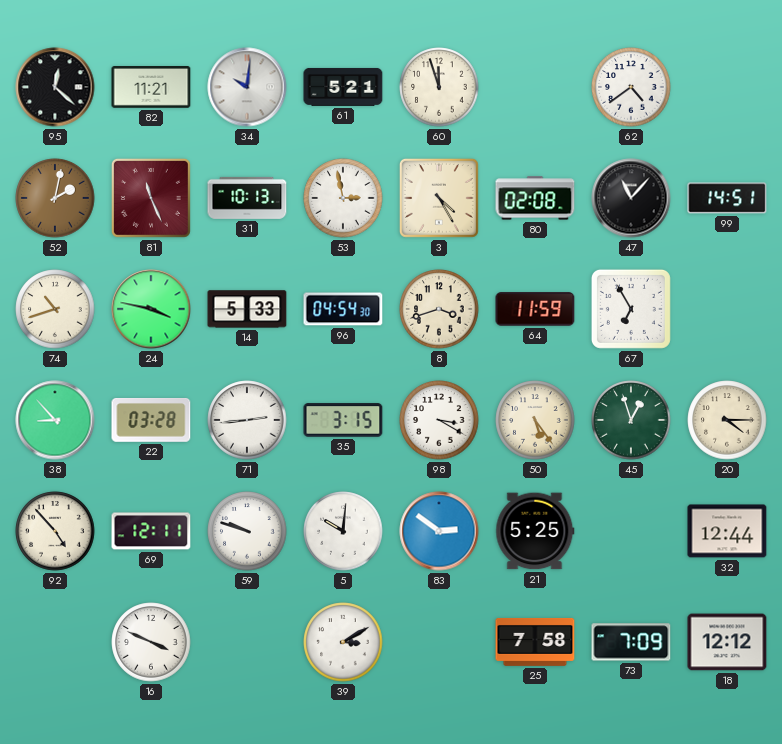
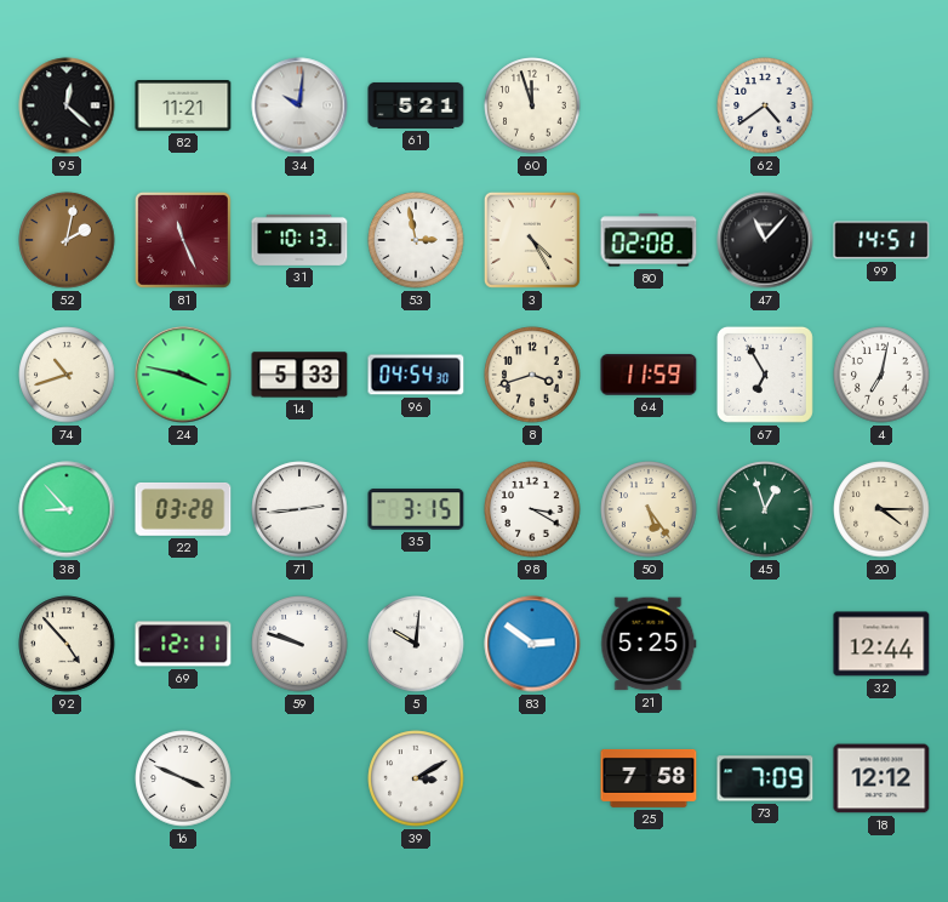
4: none -> 7:02
